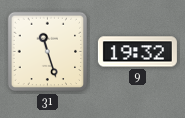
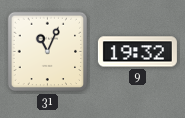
31: 11:27 -> 11:04
